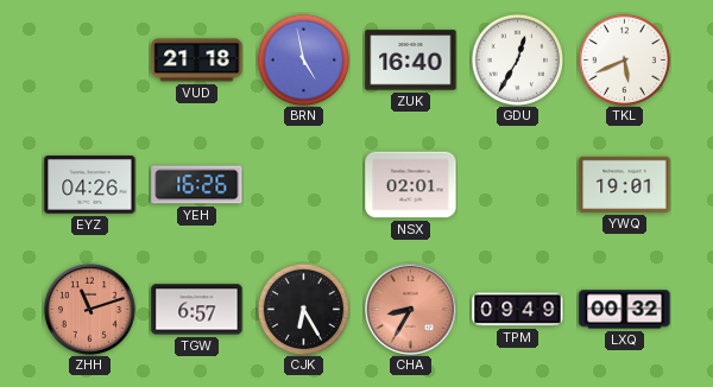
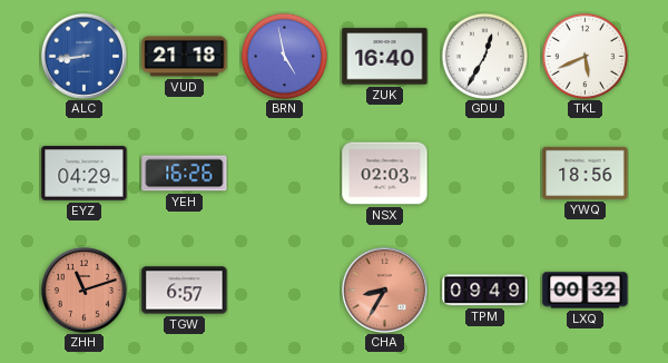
ALC: none -> 8:44
EYZ: 04:26 -> 04:29
NSX: 02:01 -> 02:03
YWQ: 19:01 -> 18:56
CJK: 6:25 -> none
